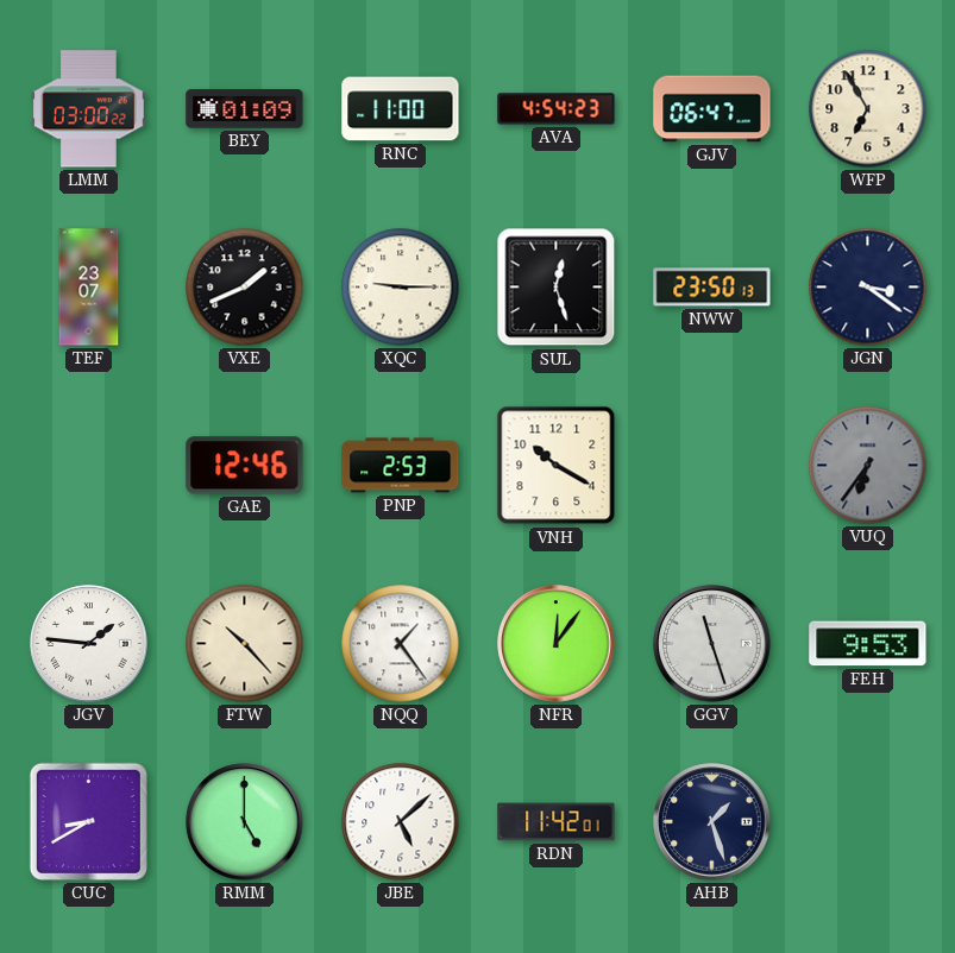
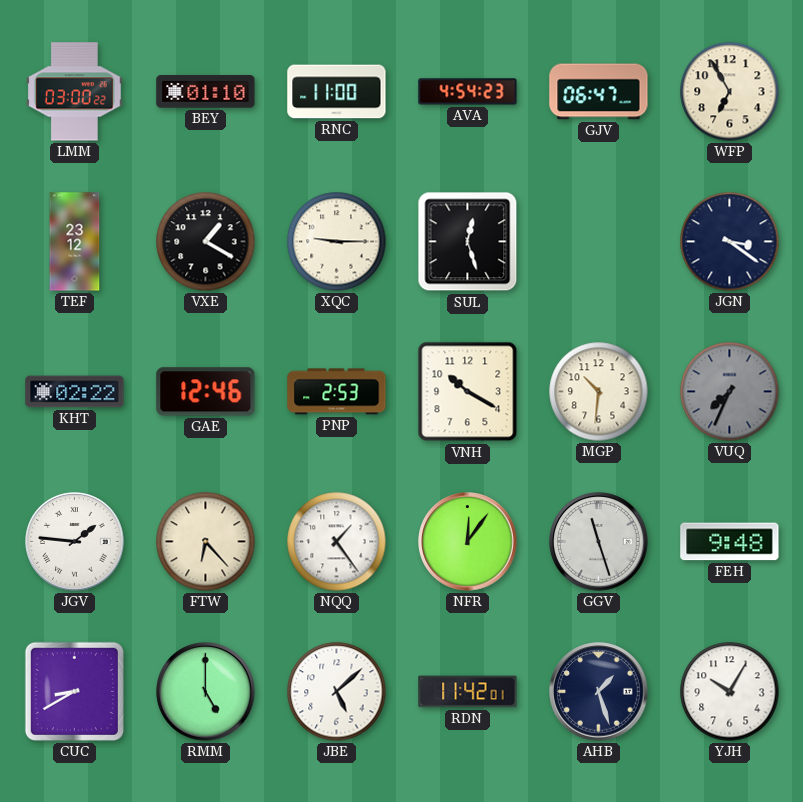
BEY: 01:09 -> 01:10
TEF: 23:07 -> 23:12
VXE: 1:41 -> 1:20
NWW: 23:50 -> none
KHT: none -> 02:22
MGP: none -> 10:31
VUQ: 6:36 -> 7:34
FTW: 10:23 -> 6:23
FEH: 9:53 -> 9:48
YJH: none -> 10:05
